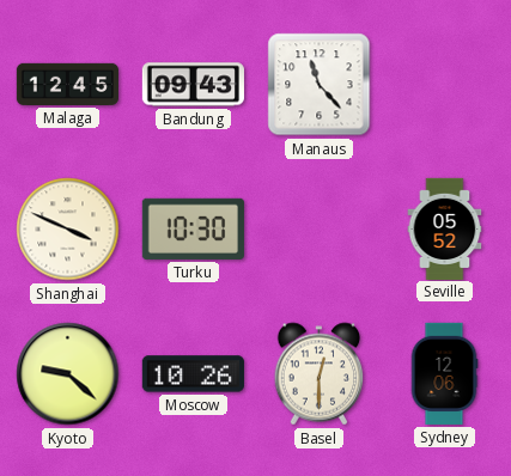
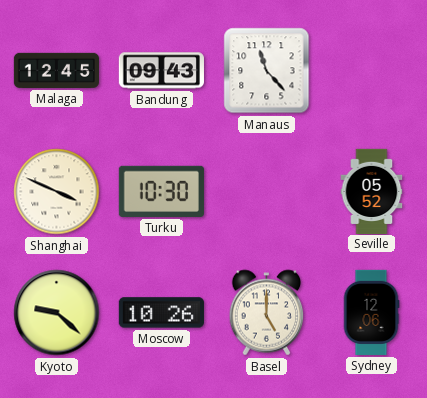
Basel: 12:30 -> 5:00
